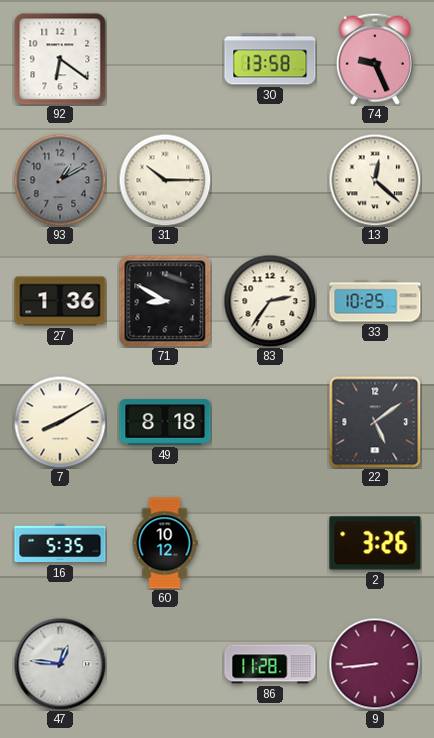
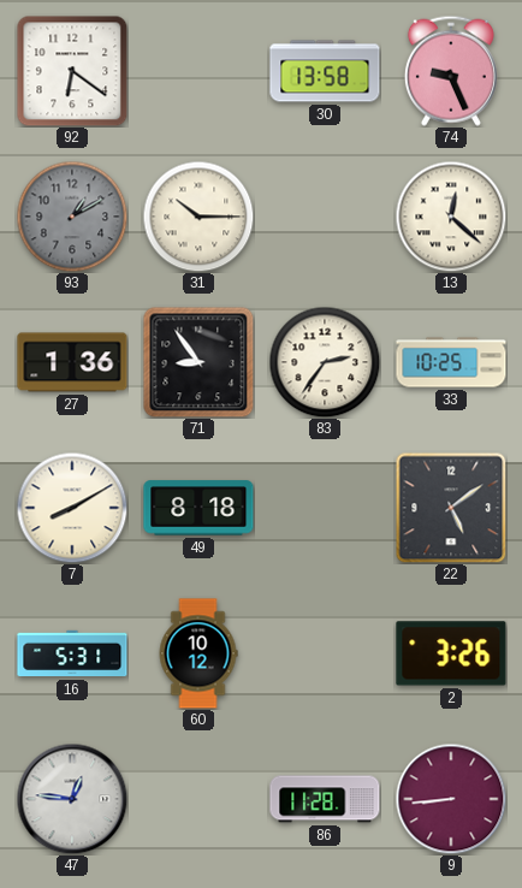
71: 8:50 -> 8:54
16: 5:35 -> 5:31
